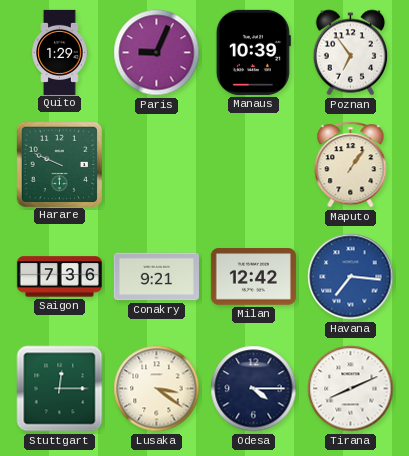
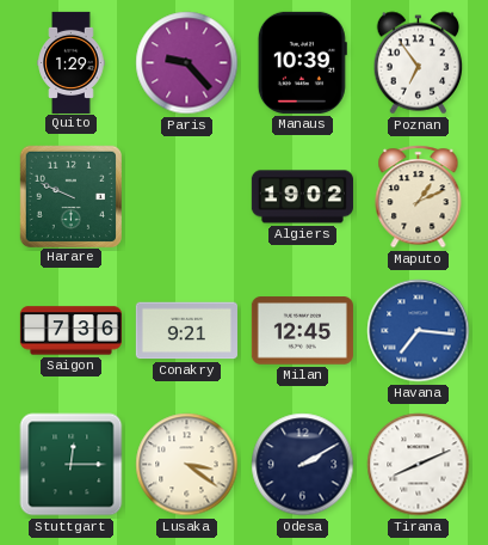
Paris: 9:04 -> 9:23
Algiers: none -> 19:02
Maputo: 1:06 -> 1:11
Milan: 12:42 -> 12:45
Odesa: 4:15 -> 2:10
